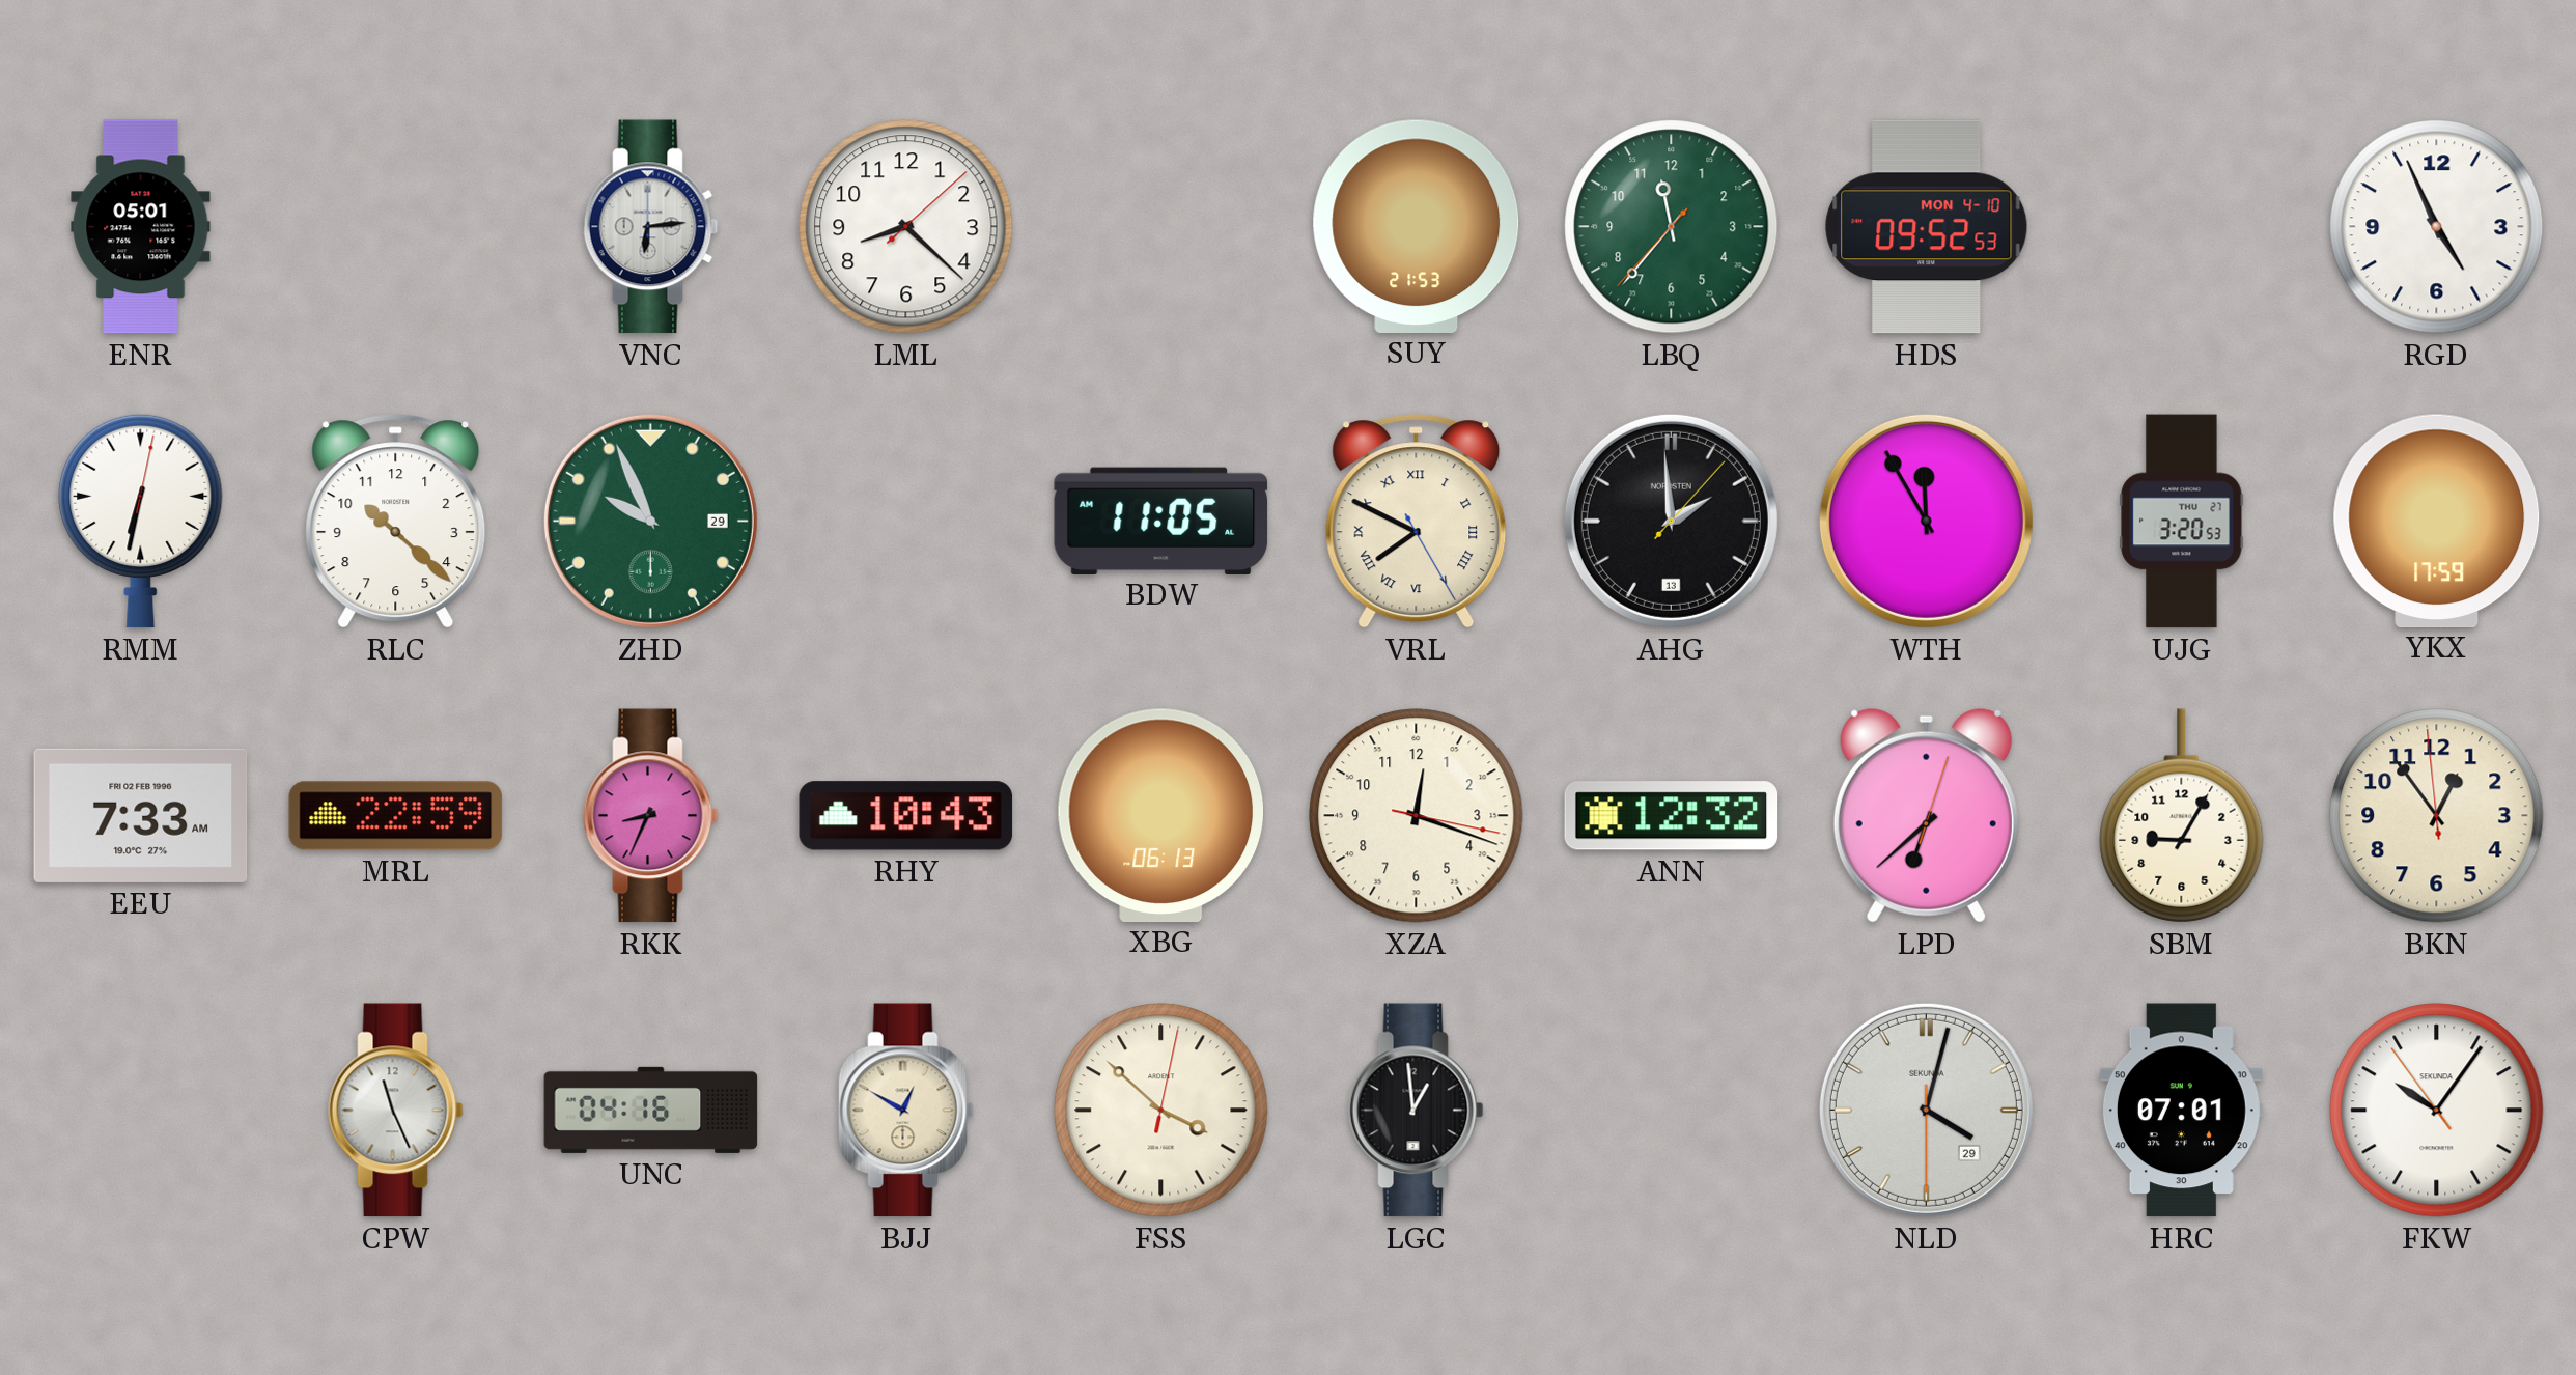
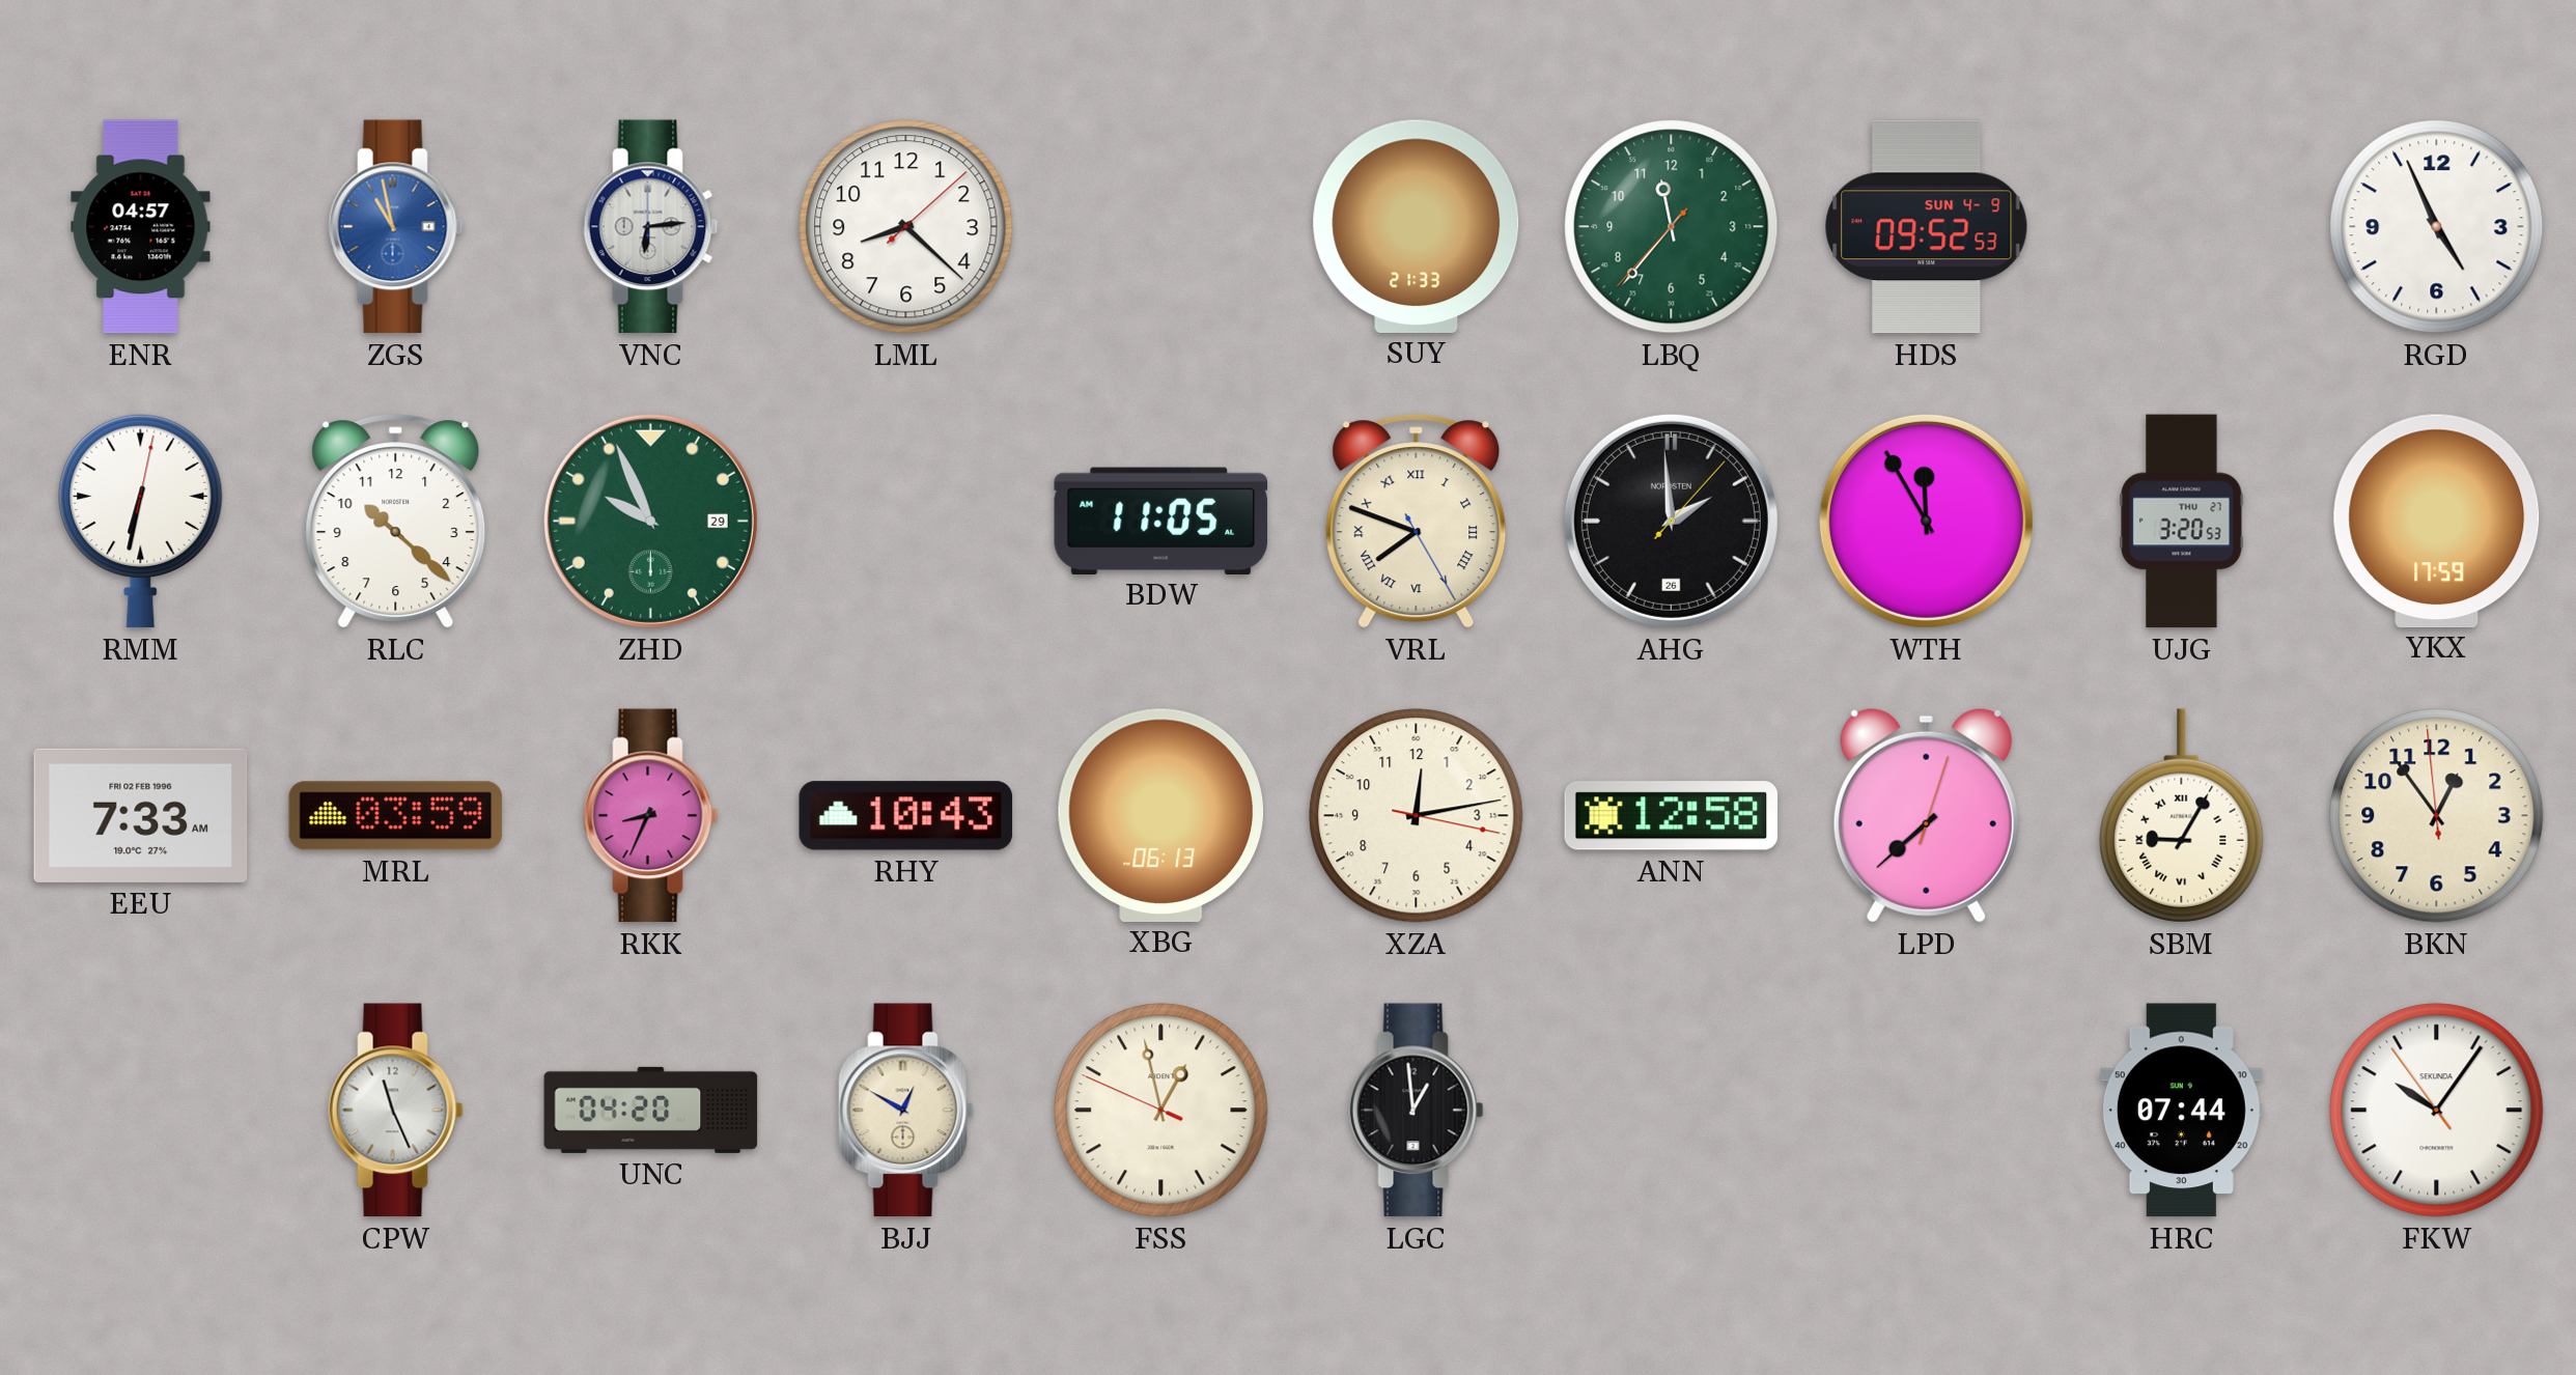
ENR: 05:01 -> 04:57
ZGS: none -> 10:58
SUY: 21:53 -> 21:33
HDS date: MON 4-10 -> SUN 4-9
VRL: 7:49 -> 7:48
AHG date: 13 -> 26
MRL: 22:59 -> 03:59
XZA: 12:18 -> 12:13
ANN: 12:32 -> 12:58
LPD: 6:38 -> 7:38
SBM numerals: Arabic -> Roman
UNC: 04:16 -> 04:20
FSS: 3:52 -> 12:57
NLD: 4:02 -> none
HRC: 07:01 -> 07:44
